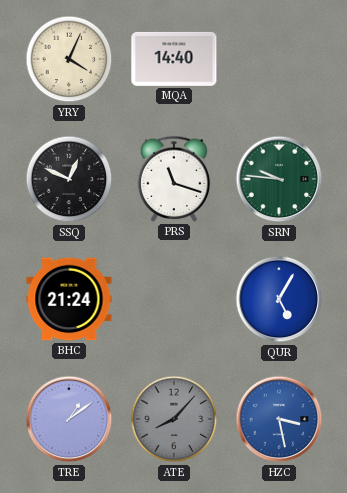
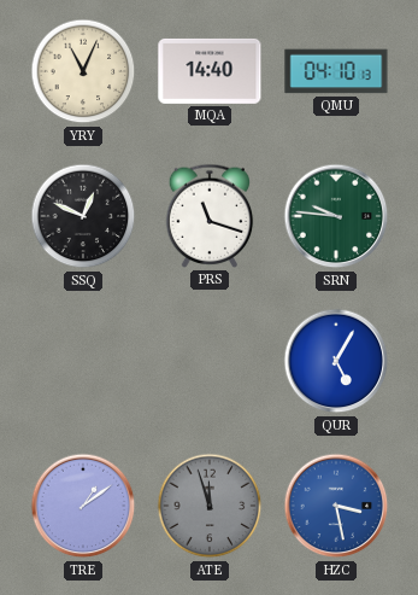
YRY: 4:04 -> 11:04
QMU: none -> 04:10
BHC: 21:24 -> none
ATE: 8:07 -> 11:57
